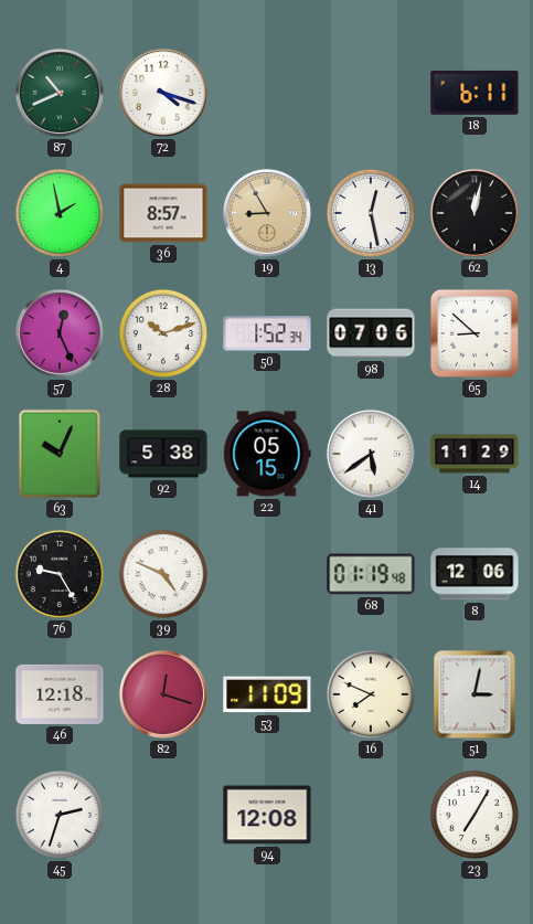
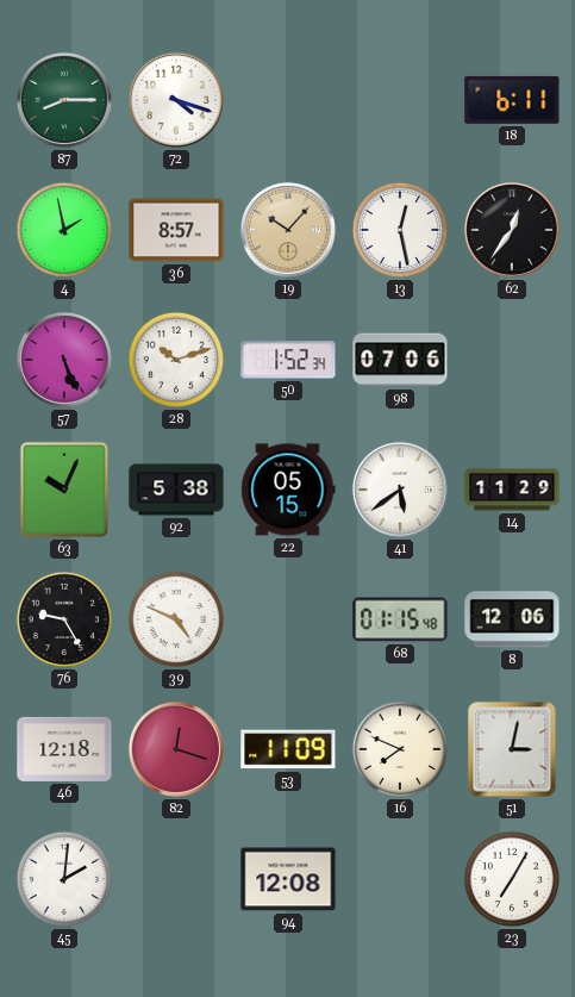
87: 10:41 -> 8:15
19: 8:55 -> 10:07
62: 12:02 -> 12:36
57: 12:26 -> 5:26
65: 8:52 -> none
68: 01:19 -> 01:15
45: 2:33 -> 2:01
